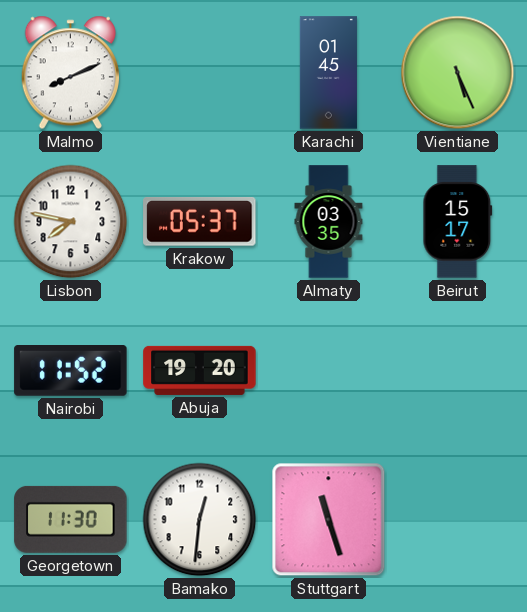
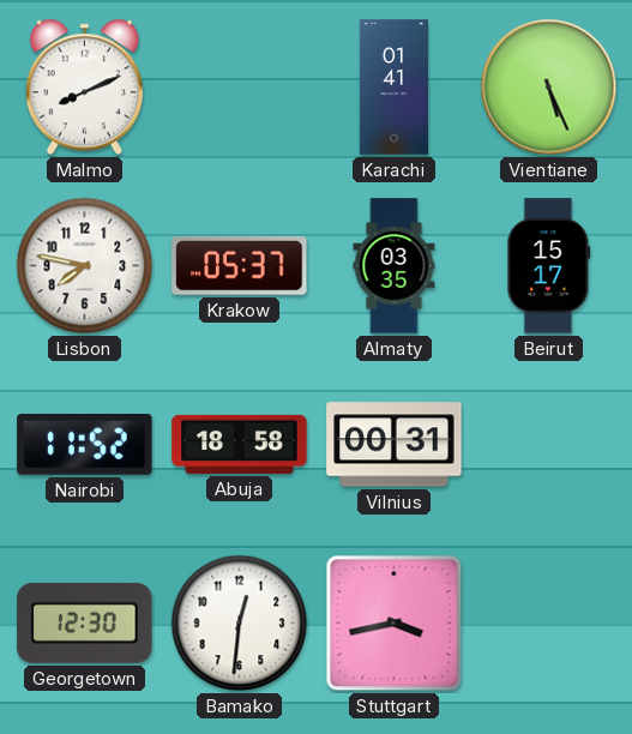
Karachi: 01:45 -> 01:41
Abuja: 19:20 -> 18:58
Vilnius: none -> 00:31
Georgetown: 11:30 -> 12:30
Stuttgart: 11:27 -> 3:43
